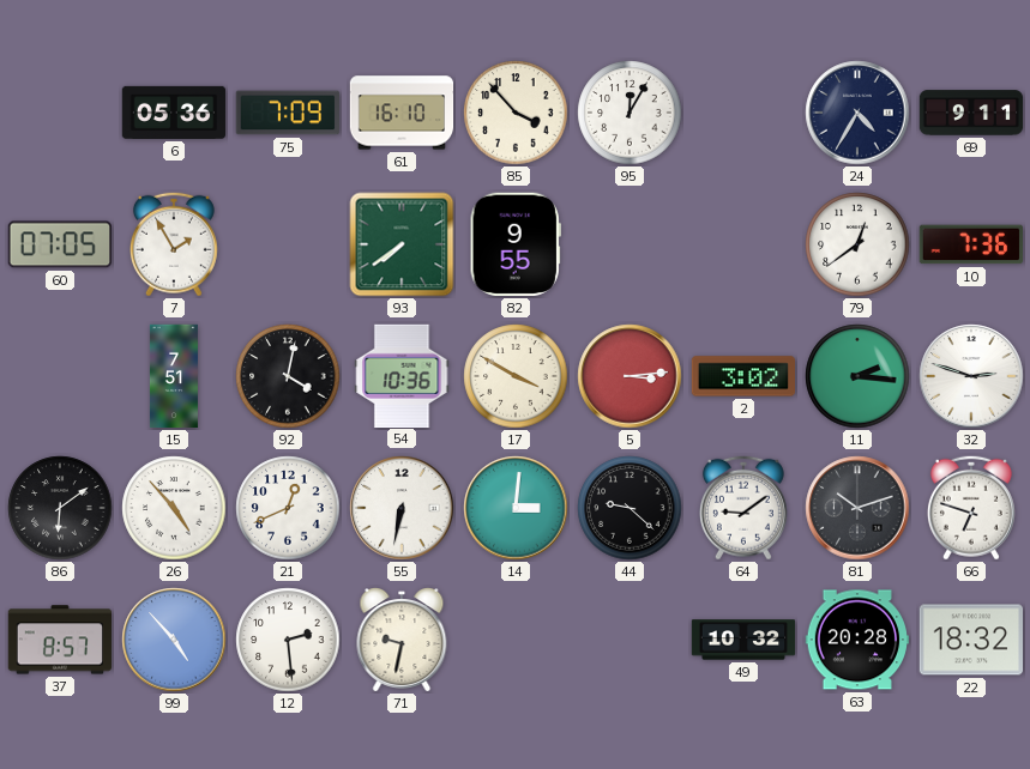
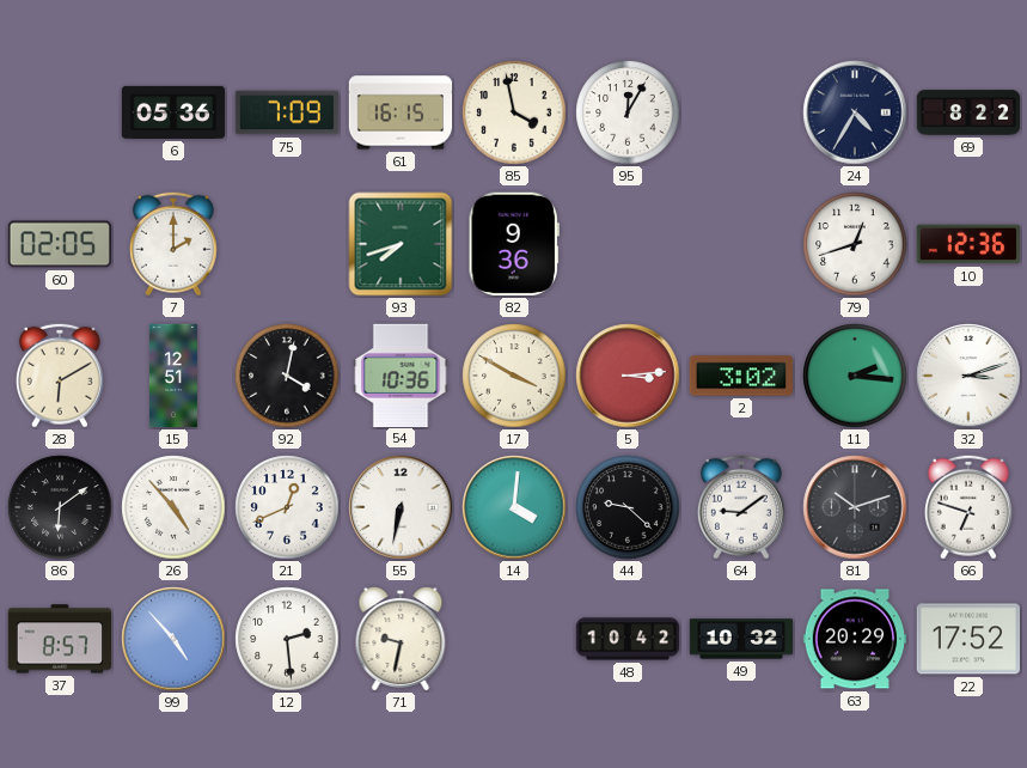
61: 16:10 -> 16:15
85: 3:53 -> 3:58
69: 9:11 -> 8:22
60: 07:05 -> 02:05
7: 1:55 -> 2:00
93: 7:39 -> 7:42
82: 9:55 -> 9:36
79: 12:39 -> 12:42
10: 7:36 -> 12:36
28: none -> 6:10
15: 7:51 -> 12:51
32: 2:48 -> 3:12
14: 3:01 -> 4:01
48: none -> 10:42
63: 20:28 -> 20:29
22: 18:32 -> 17:52
